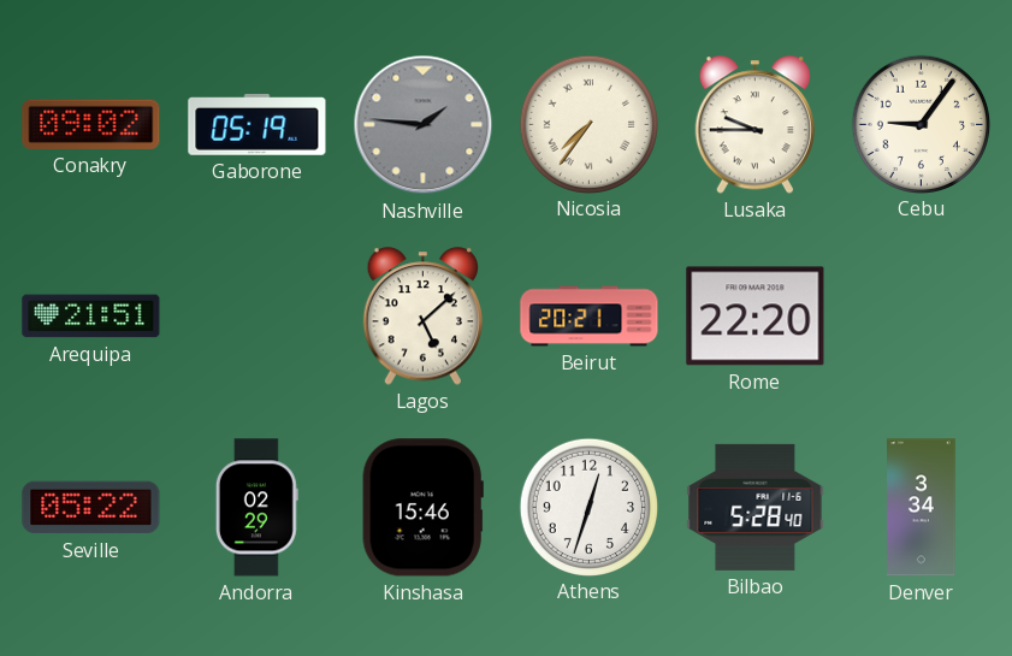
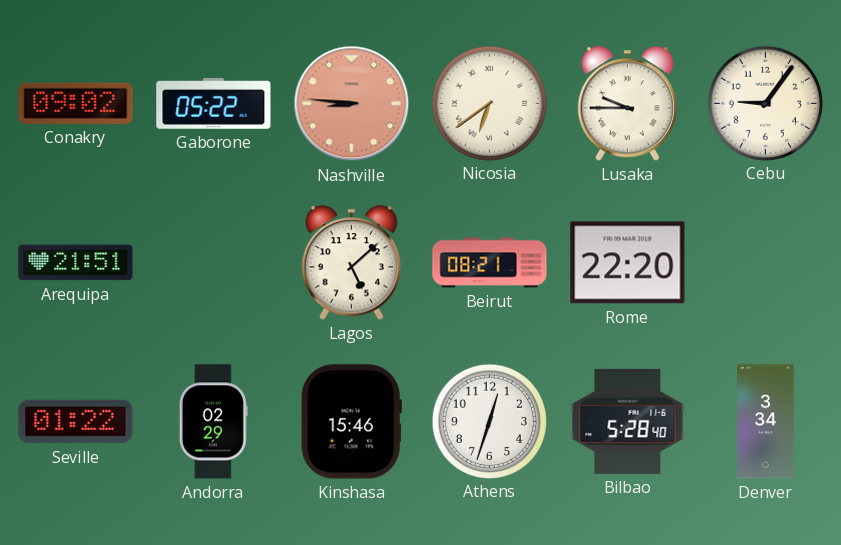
Gaborone: 05:19 -> 05:22
Nashville: 1:46 -> 8:46
Nashville dial: grey -> salmon
Nicosia: 7:36 -> 6:39
Beirut: 20:21 -> 08:21
Seville: 05:22 -> 01:22
